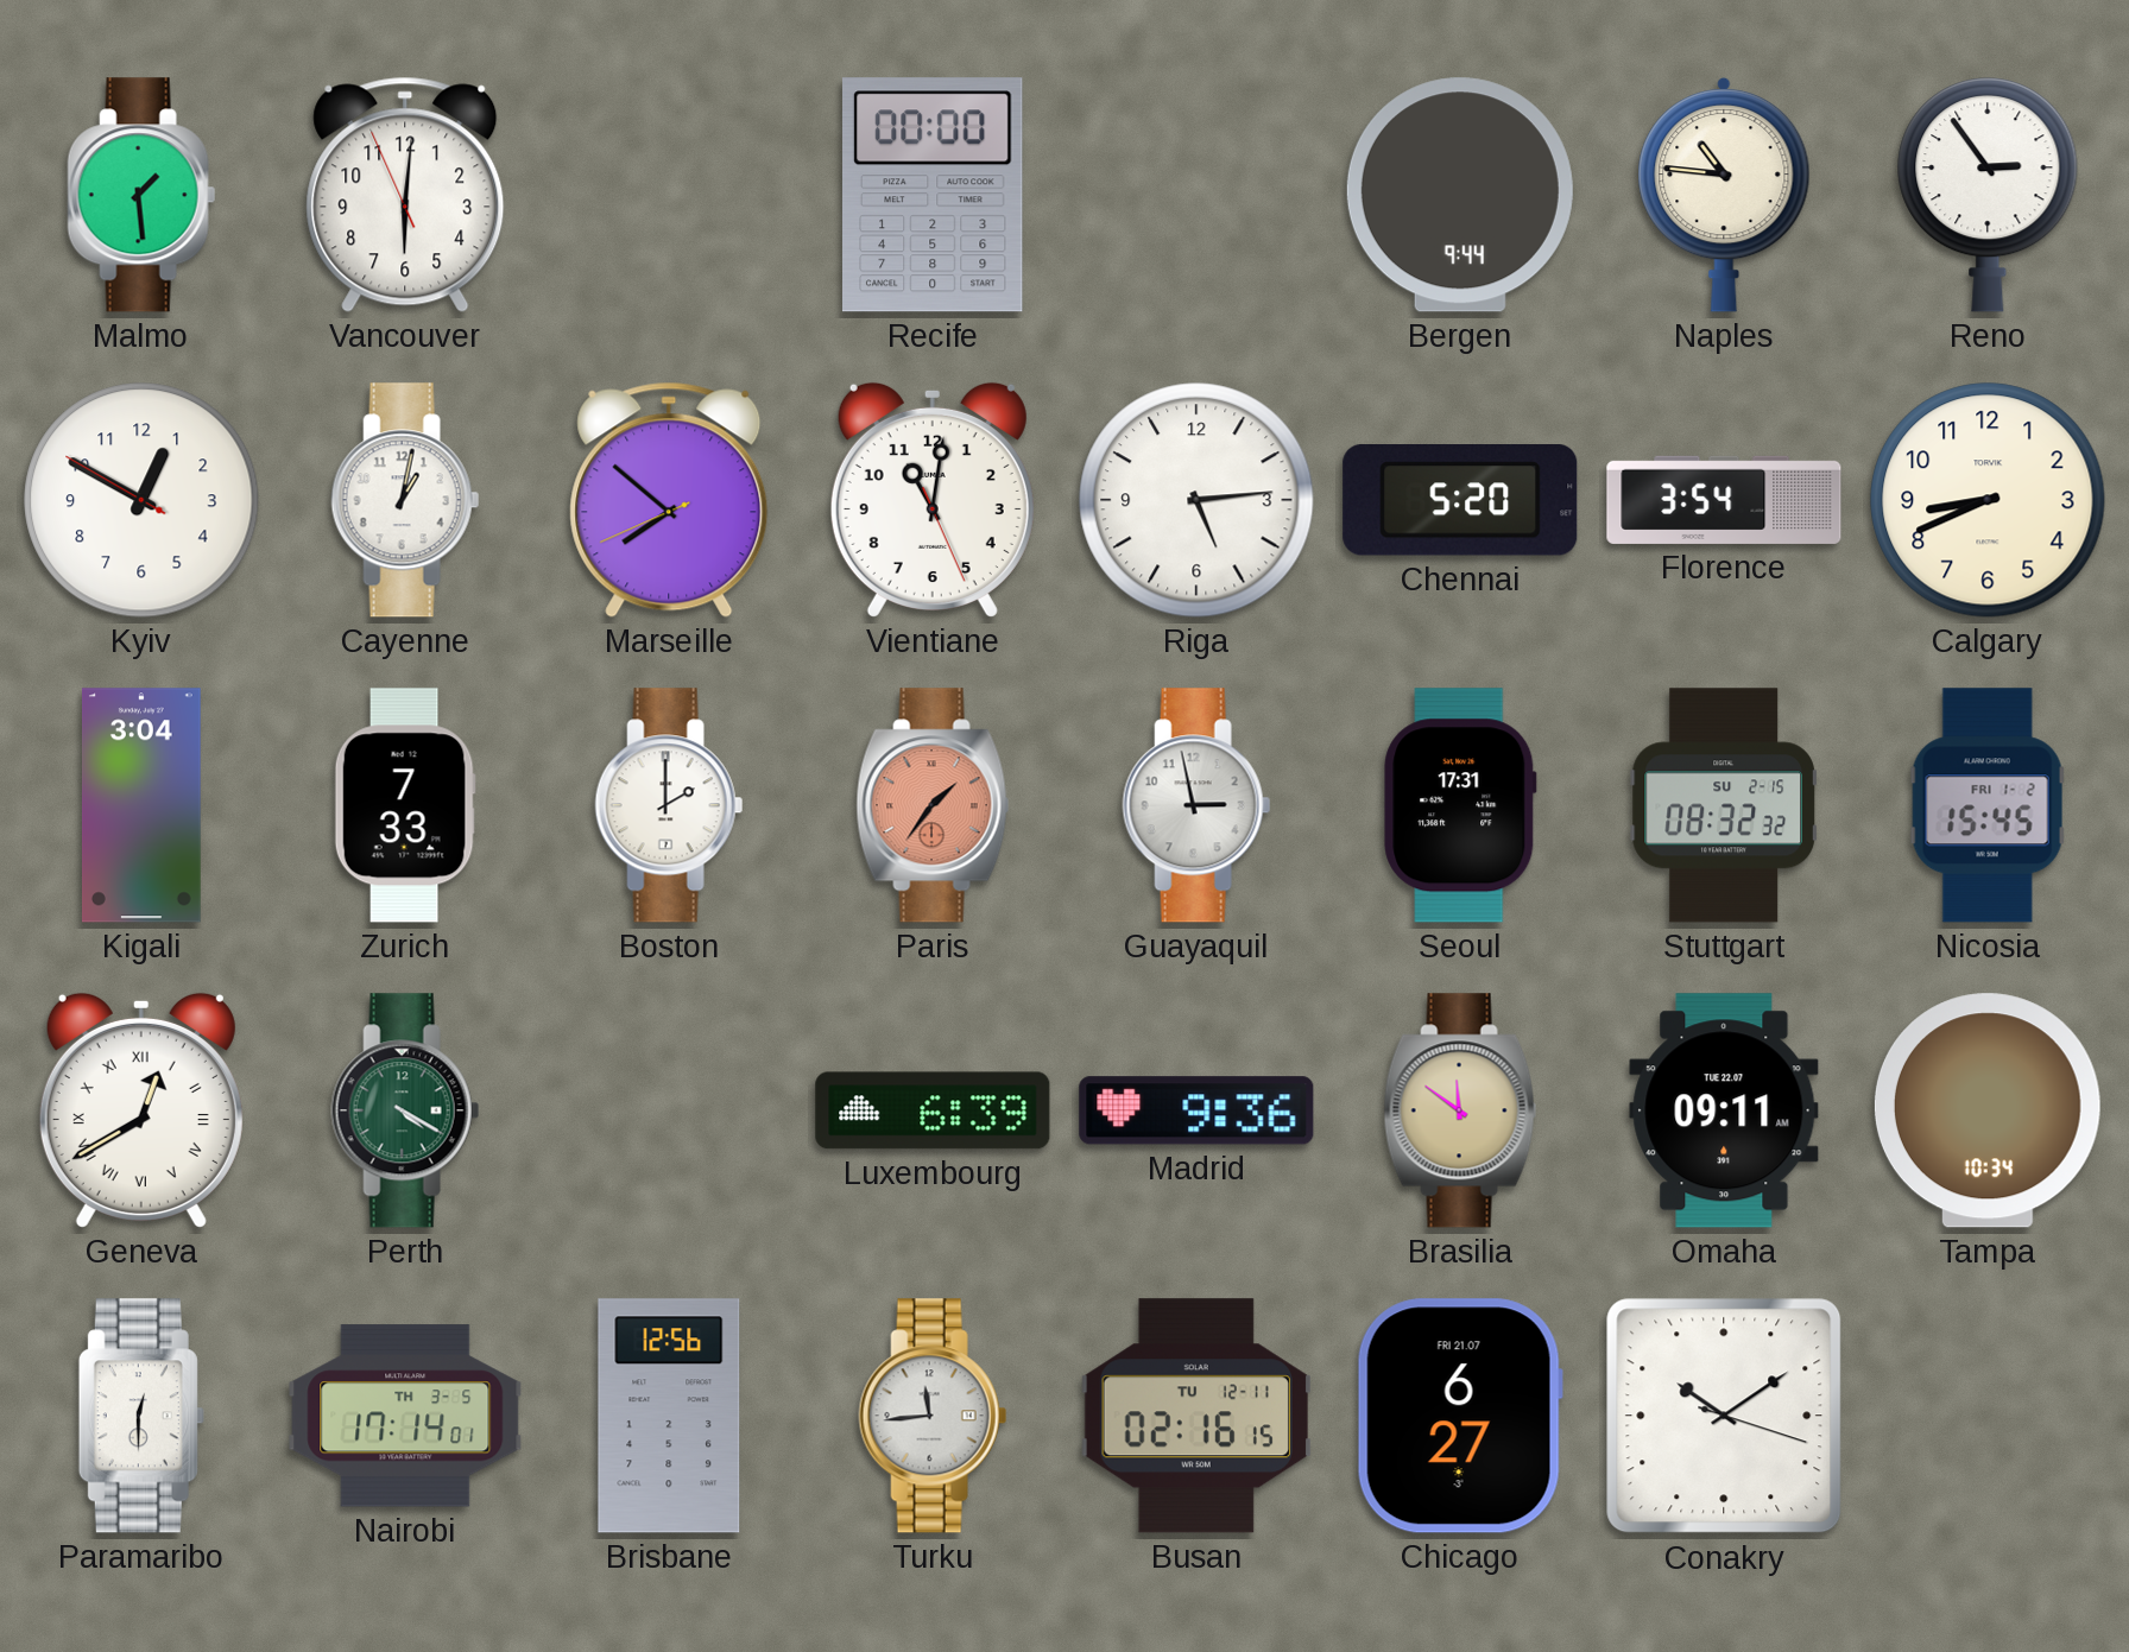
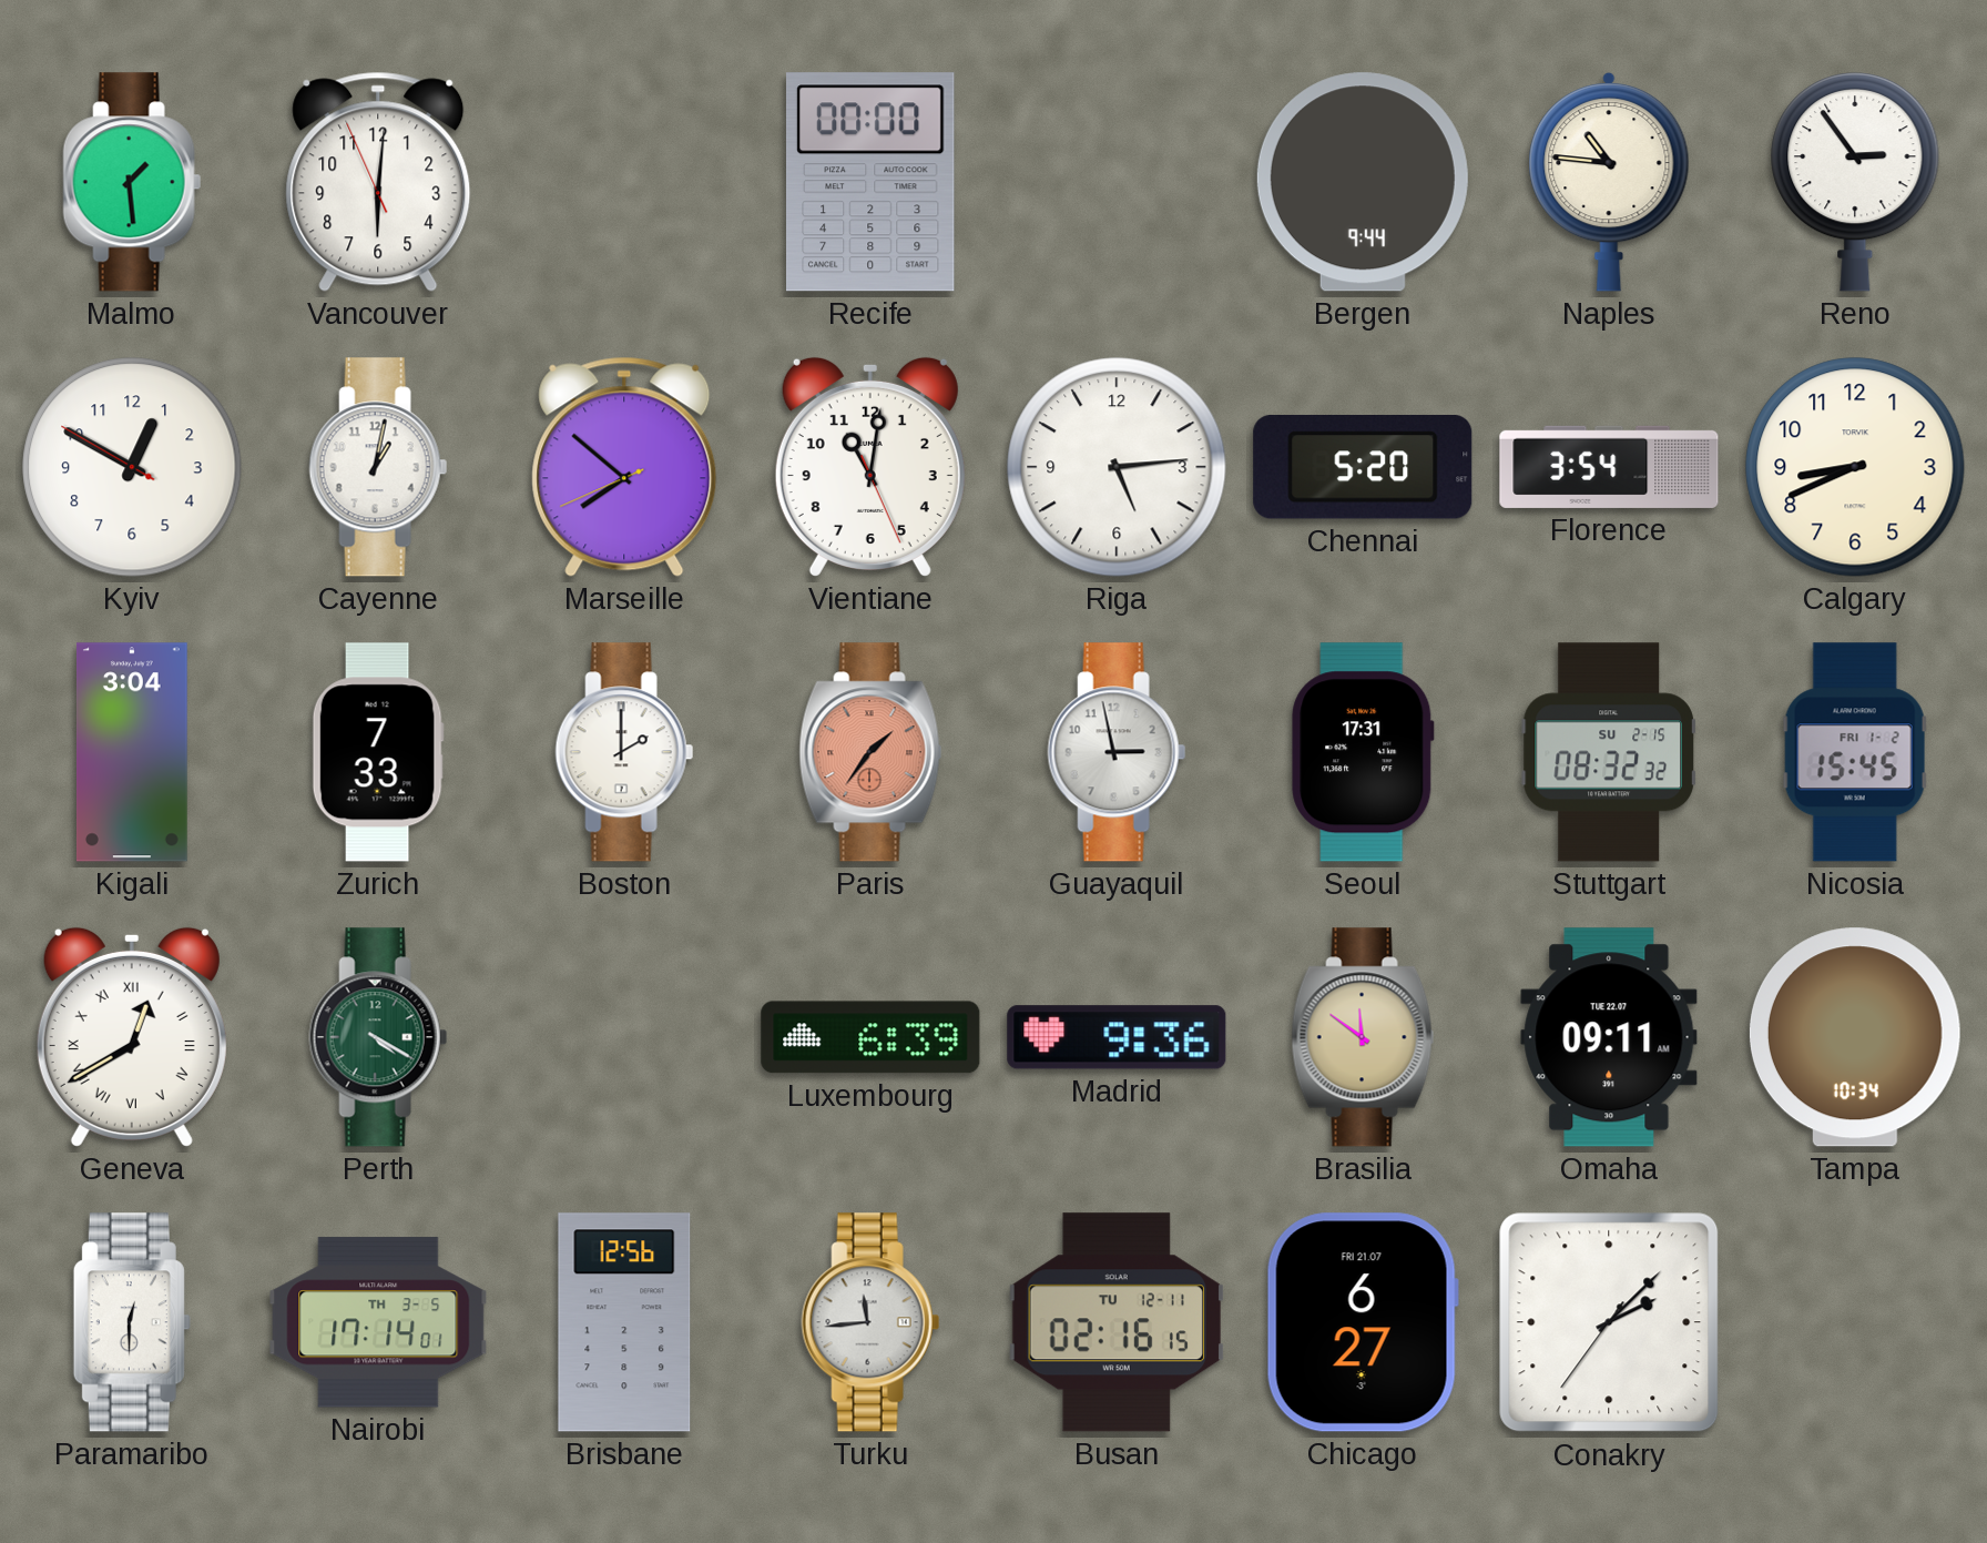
Conakry: 10:09 -> 2:07
